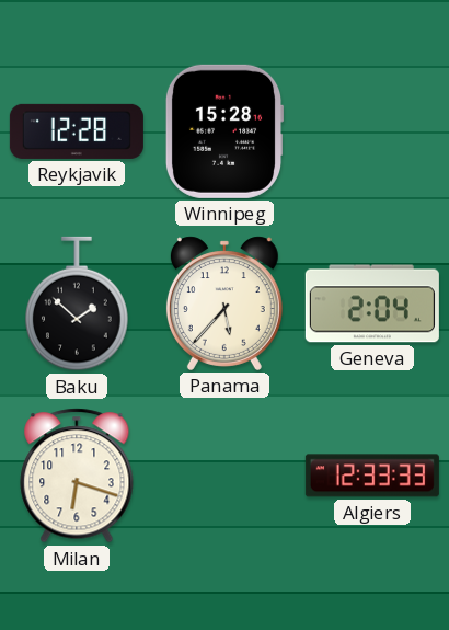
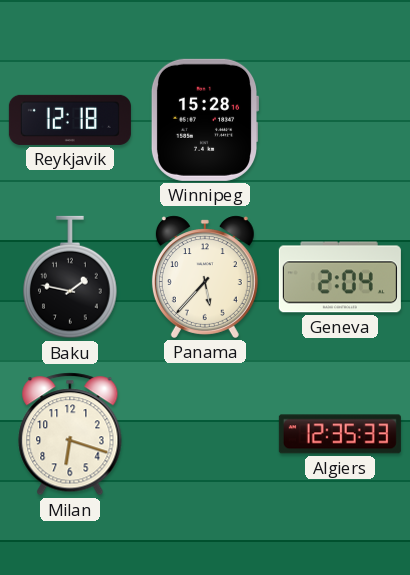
Reykjavik: 12:28 -> 12:18
Baku: 1:52 -> 1:47
Algiers: 12:33 -> 12:35
